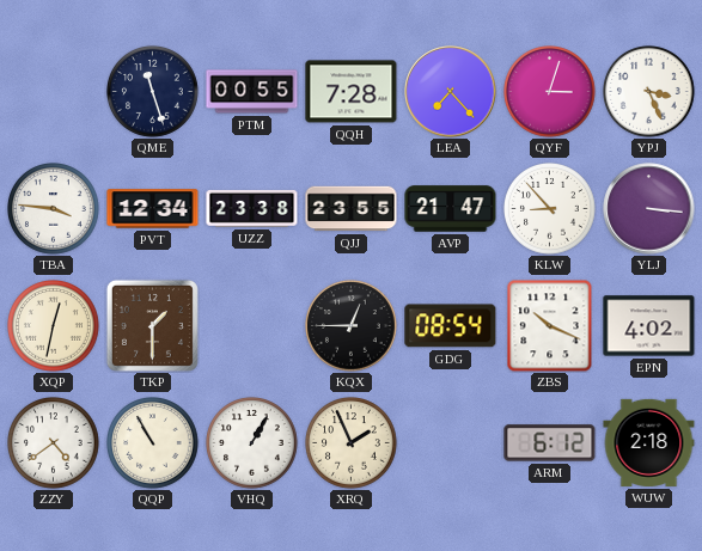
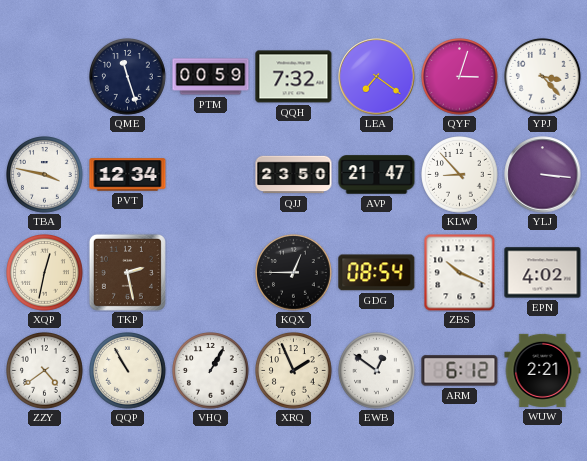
PTM: 00:55 -> 00:59
QQH: 7:28 -> 7:32
LEA: 7:23 -> 7:21
YPJ: 3:26 -> 3:23
TBA: 3:46 -> 3:47
UZZ: 23:38 -> none
QJJ: 23:55 -> 23:50
TKP: 1:30 -> 2:28
EWB: none -> 12:51
WUW: 2:18 -> 2:21
